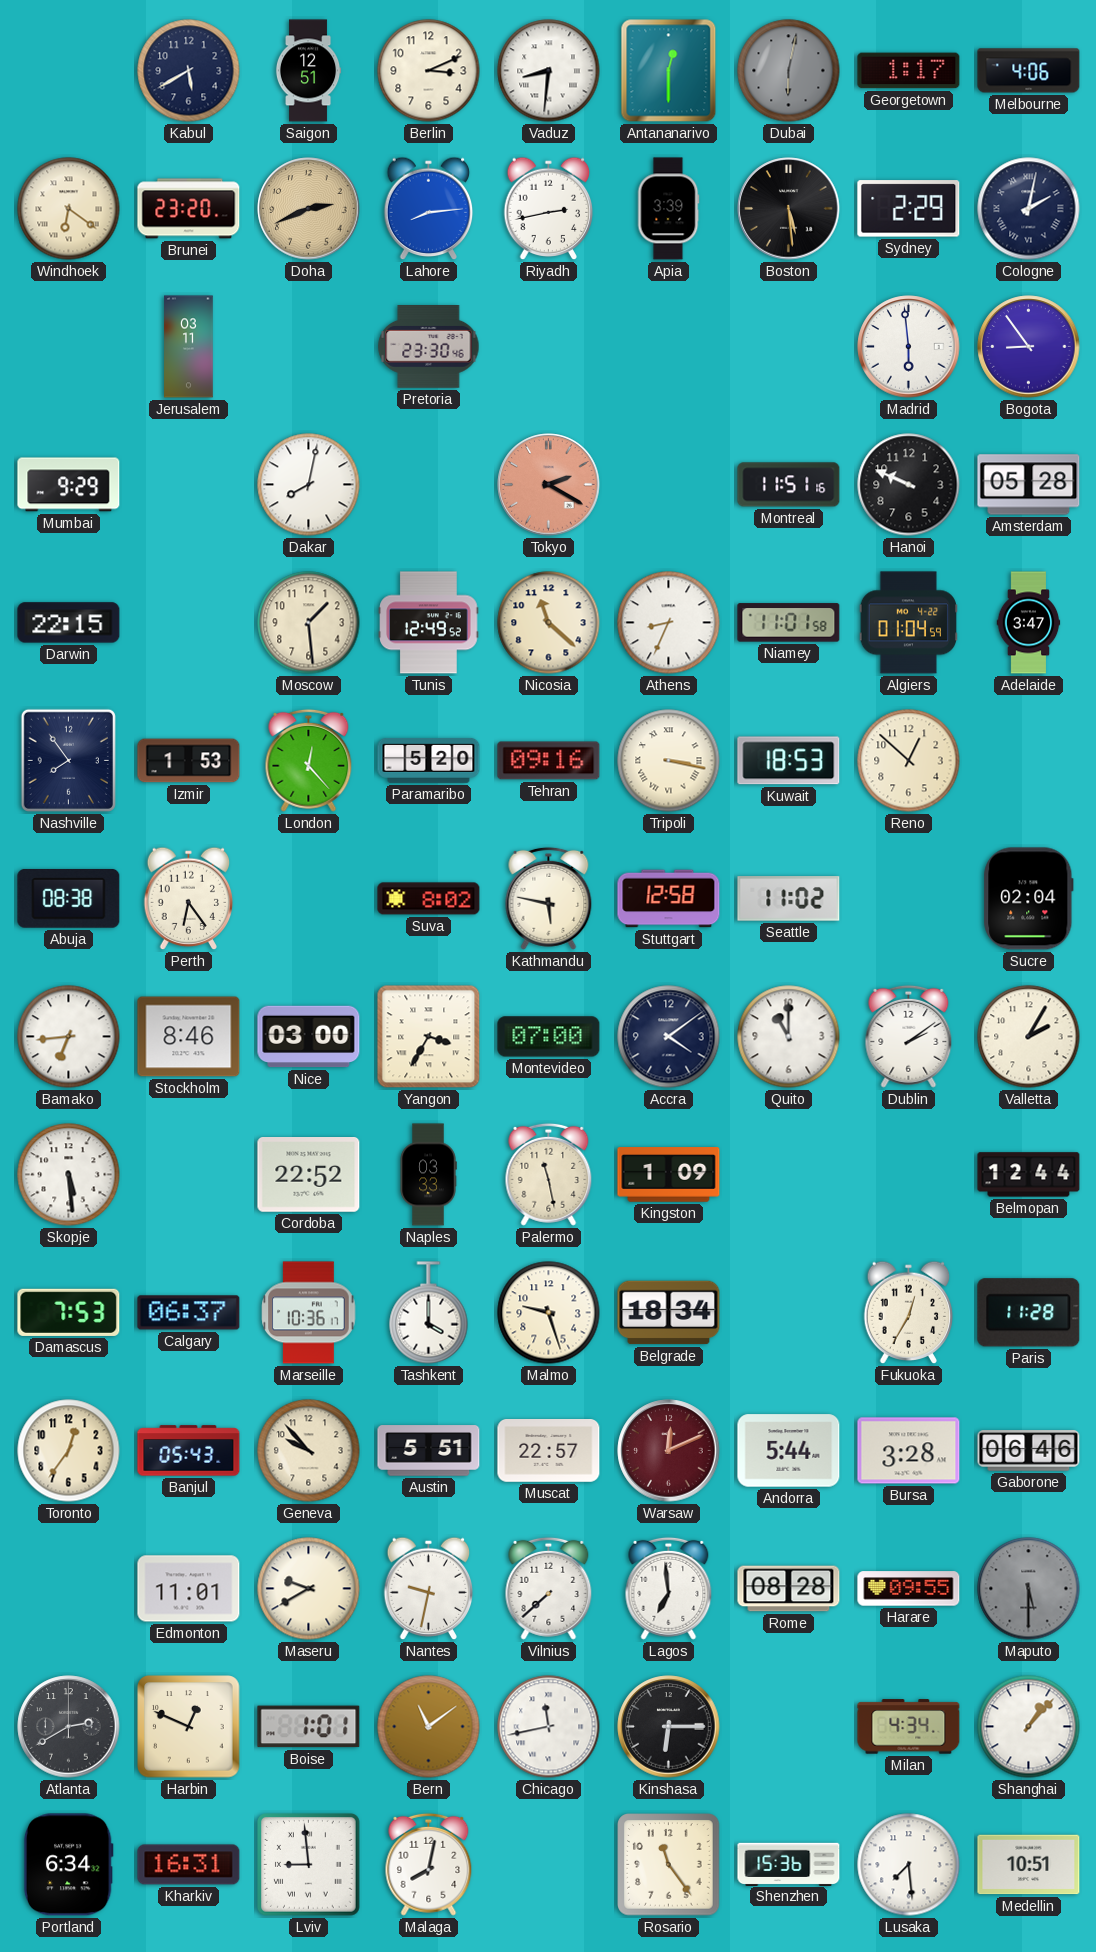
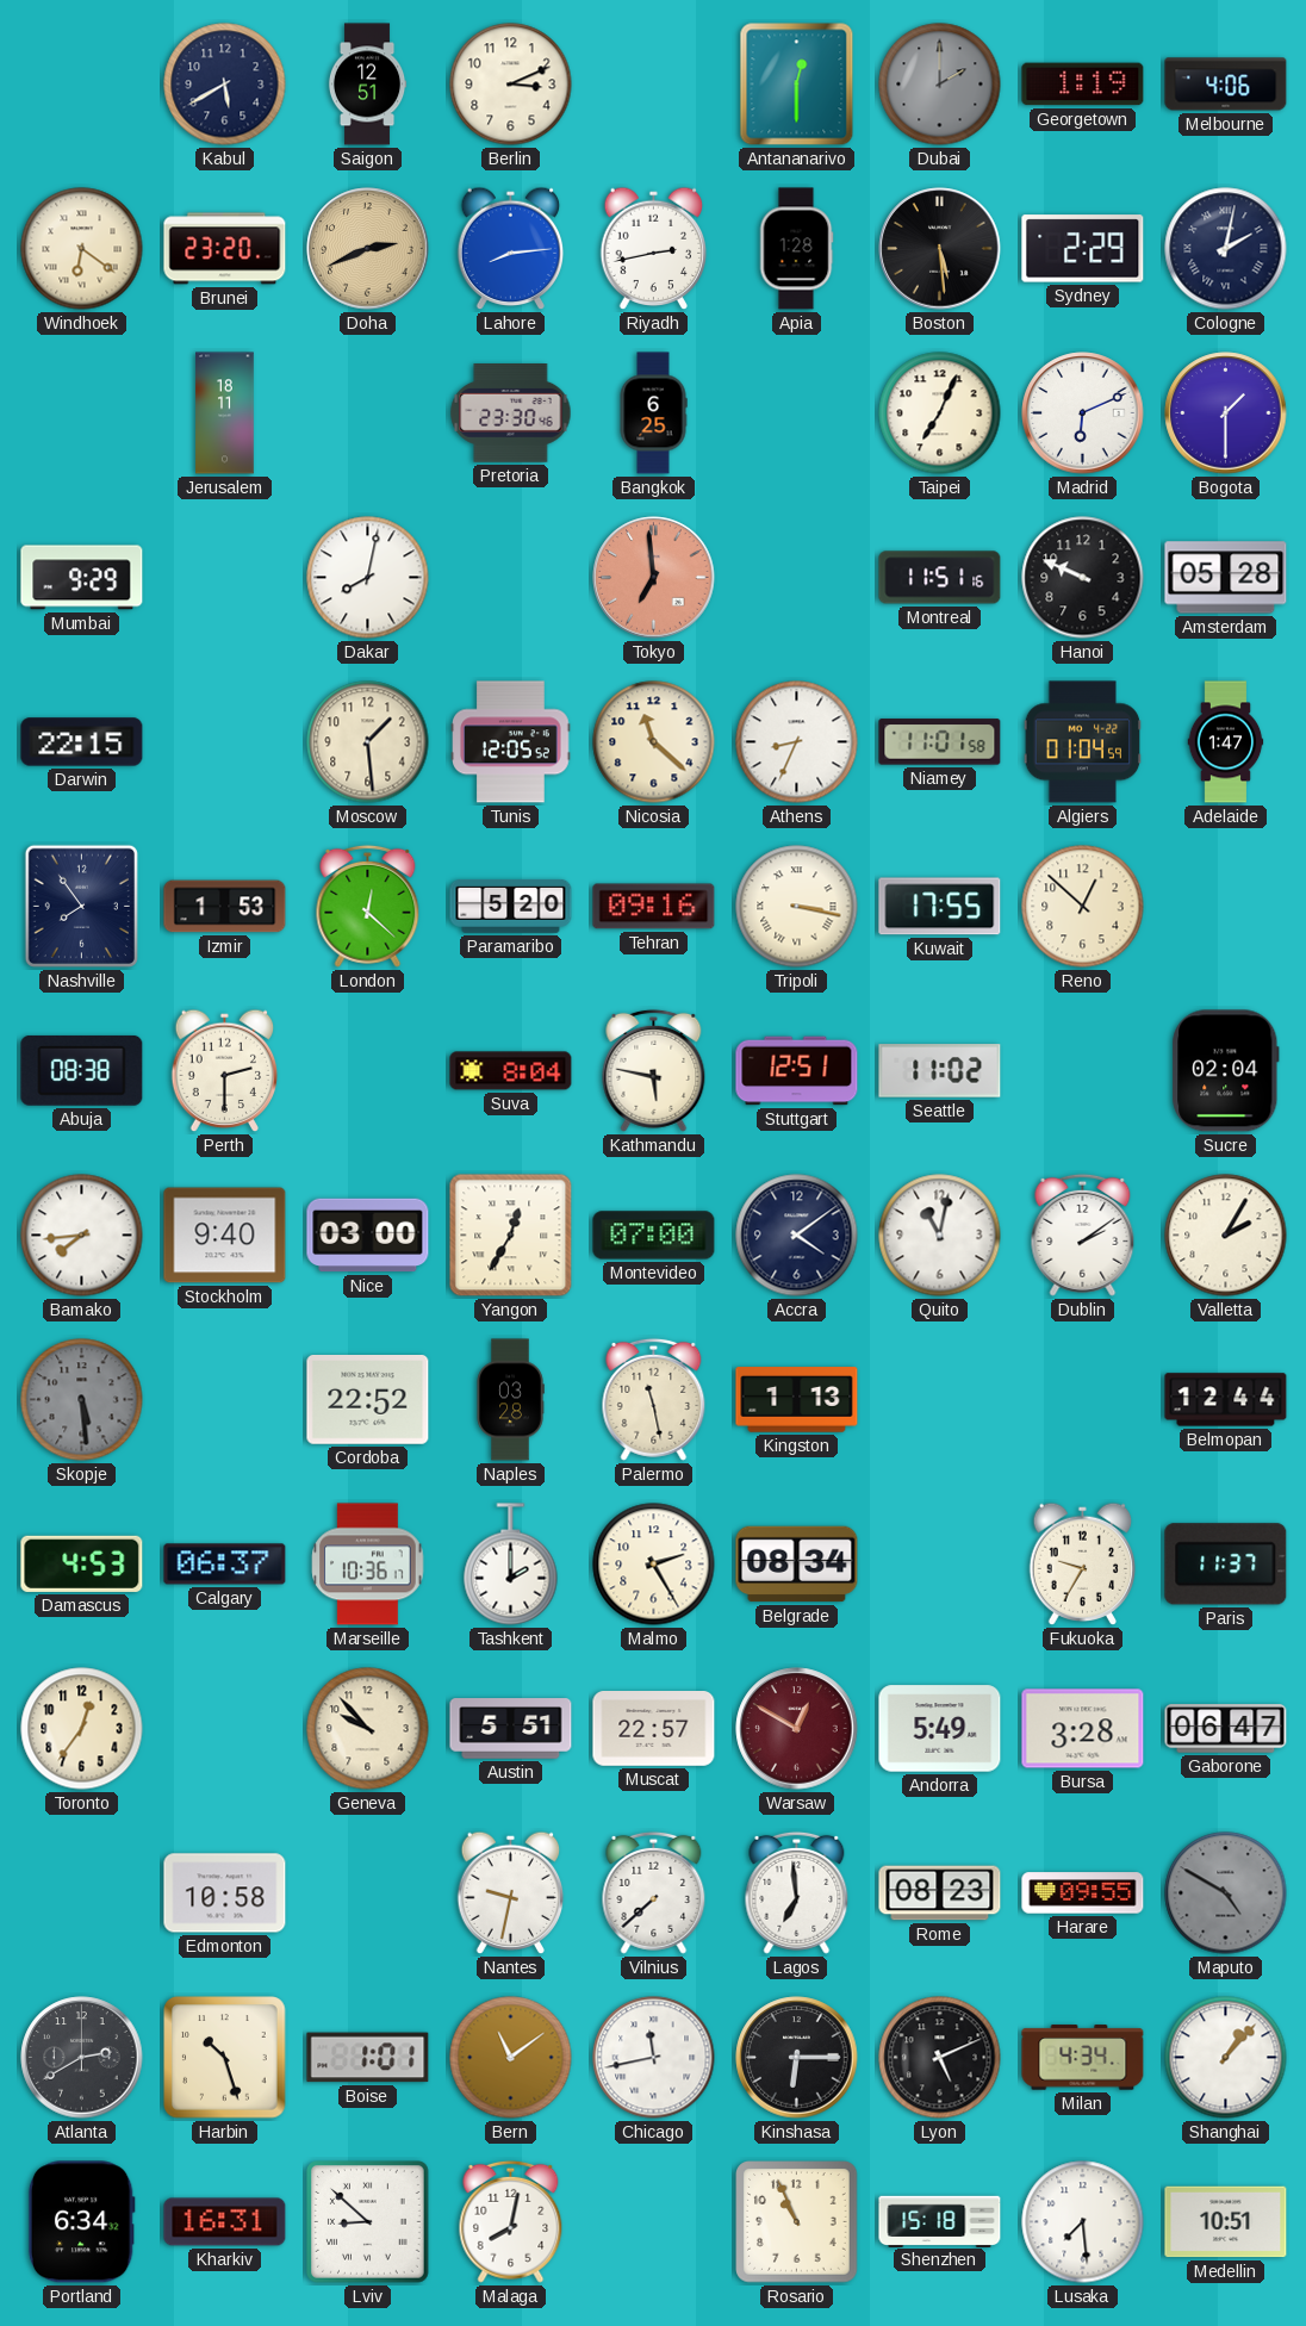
Vaduz: 8:31 -> none
Dubai: 6:02 -> 2:00
Georgetown: 1:17 -> 1:19
Apia: 3:39 -> 1:28
Jerusalem: 03:11 -> 18:11
Bangkok: none -> 6:25
Taipei: none -> 7:04
Madrid: 5:59 -> 6:11
Bogota: 8:54 -> 1:30
Tokyo: 2:20 -> 6:59
Tunis: 12:49 -> 12:05
Adelaide: 3:47 -> 1:47
London: 12:23 -> 12:22
Kuwait: 18:53 -> 17:55
Perth: 6:24 -> 2:30
Suva: 8:02 -> 8:04
Stuttgart: 12:58 -> 12:51
Bamako: 6:44 -> 7:44
Stockholm: 8:46 -> 9:40
Yangon: 3:35 -> 12:35
Quito: 11:00 -> 11:02
Skopje dial: white -> grey
Naples: 03:33 -> 03:28
Kingston: 1:09 -> 1:13
Damascus: 7:53 -> 4:53
Tashkent: 4:00 -> 2:00
Malmo: 9:27 -> 2:25
Belgrade: 18:34 -> 08:34
Fukuoka: 12:35 -> 9:35
Paris: 11:28 -> 11:37
Banjul: 05:43 -> none
Warsaw: 12:11 -> 12:50
Andorra: 5:44 -> 5:49
Gaborone: 06:46 -> 06:47
Edmonton: 11:01 -> 10:58
Maseru: 9:40 -> none
Rome: 08:28 -> 08:23
Maputo: 5:30 -> 4:50
Harbin: 12:49 -> 10:27
Lyon: none -> 5:11
Lviv: 8:59 -> 8:52
Rosario: 11:24 -> 10:56
Shenzhen: 15:36 -> 15:18
